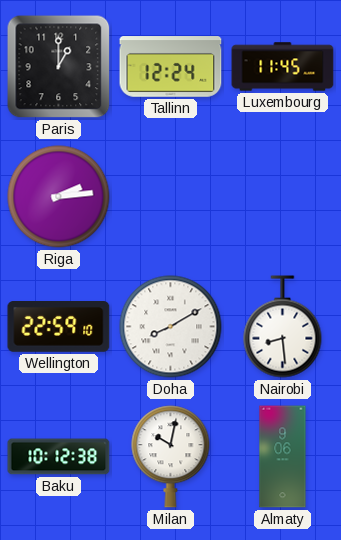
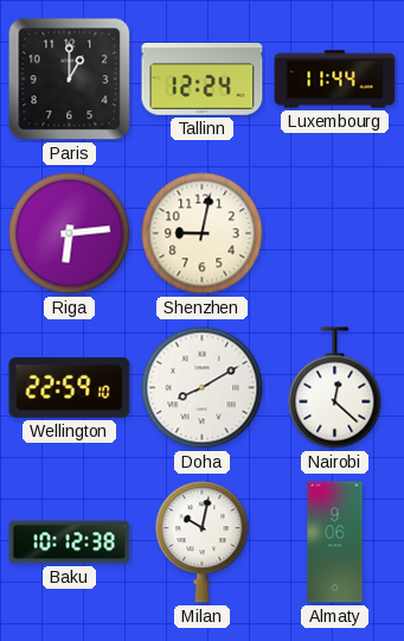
Luxembourg: 11:45 -> 11:44
Riga: 2:14 -> 6:14
Shenzhen: none -> 9:02
Nairobi: 8:29 -> 12:22
